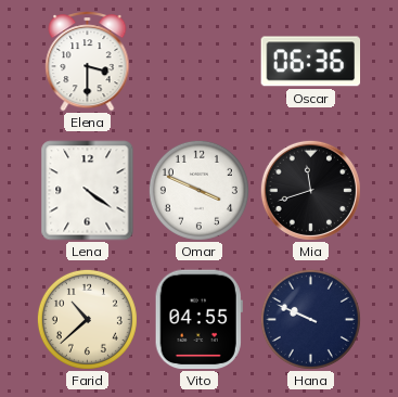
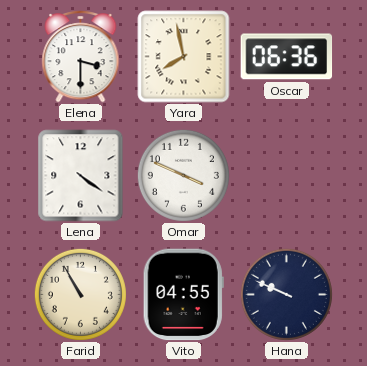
Yara: none -> 7:58
Mia: 11:42 -> none
Farid: 10:38 -> 10:55
